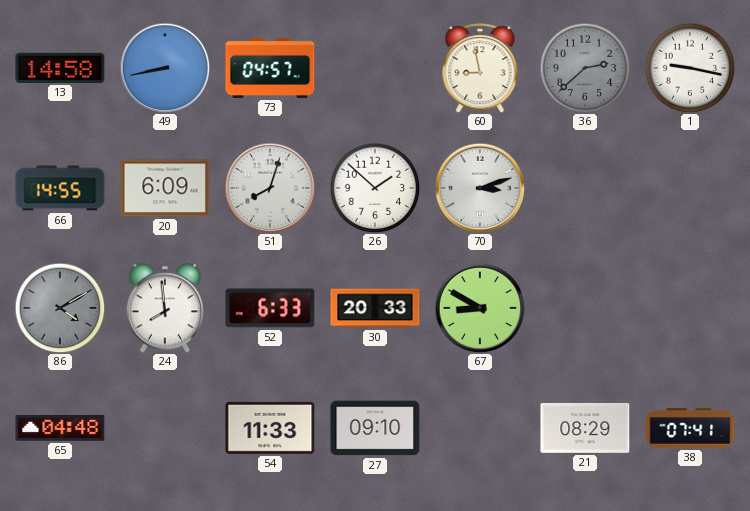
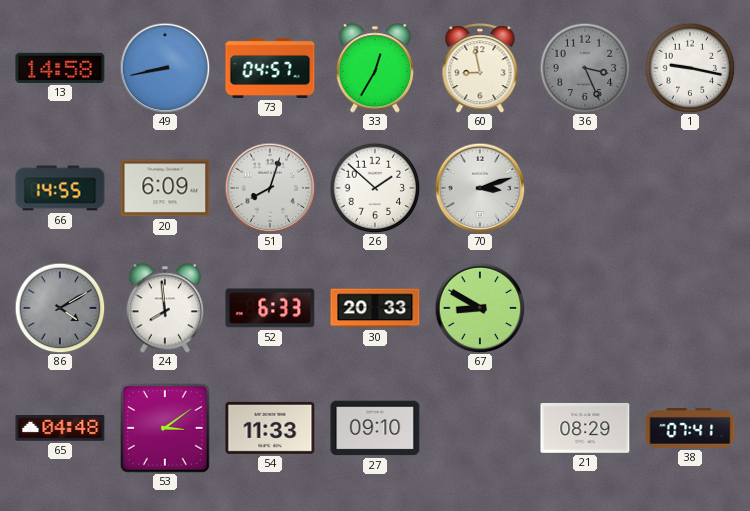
33: none -> 12:35
36: 2:38 -> 3:26
53: none -> 3:09
